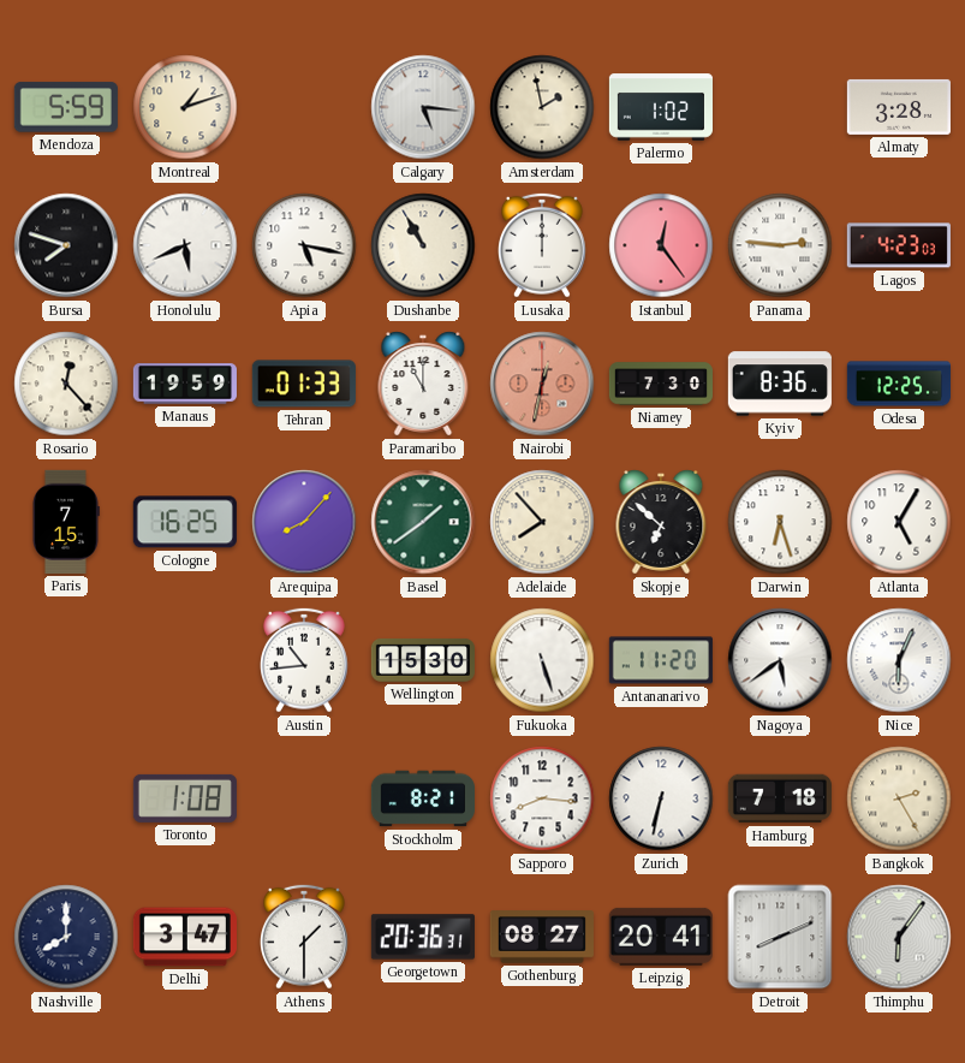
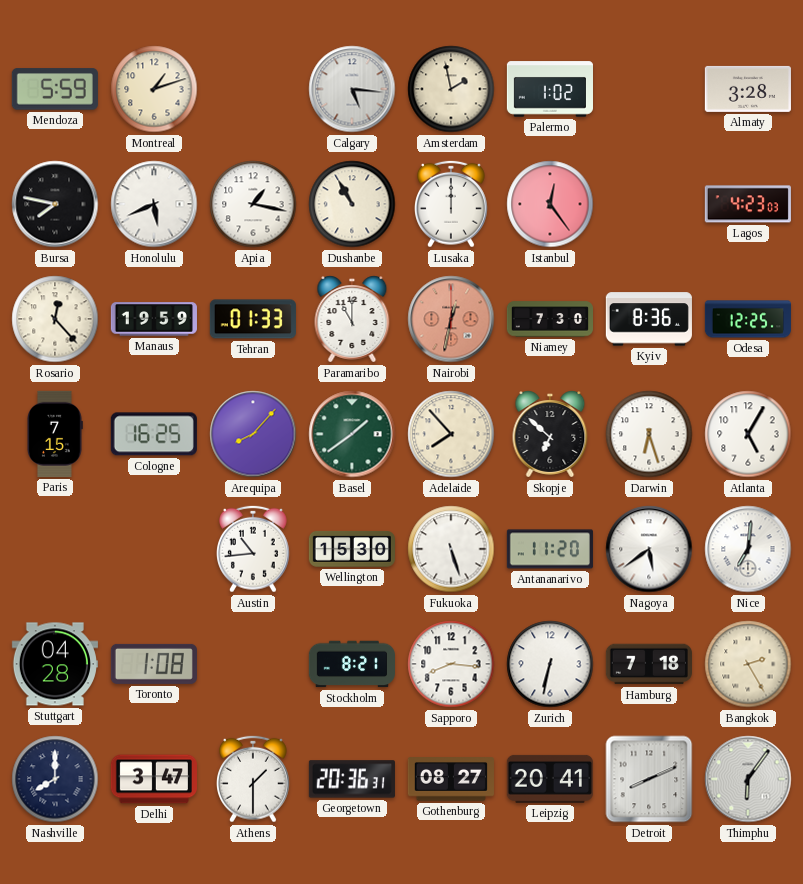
Bursa: 7:48 -> 7:47
Apia: 5:17 -> 1:17
Panama: 2:46 -> none
Nice: 6:04 -> 7:01
Stuttgart: none -> 04:28
